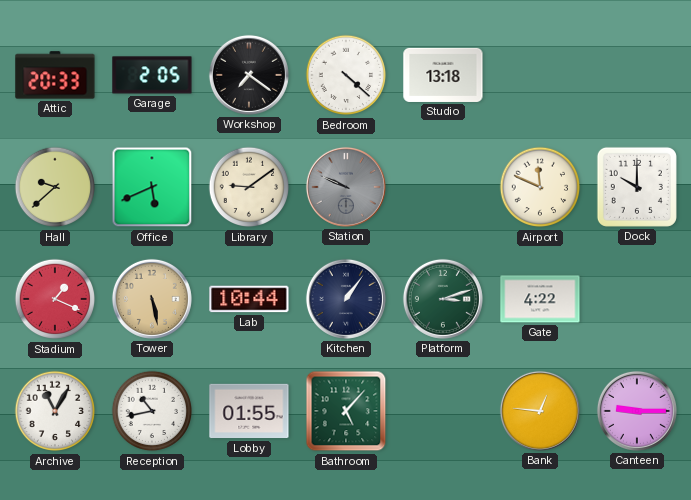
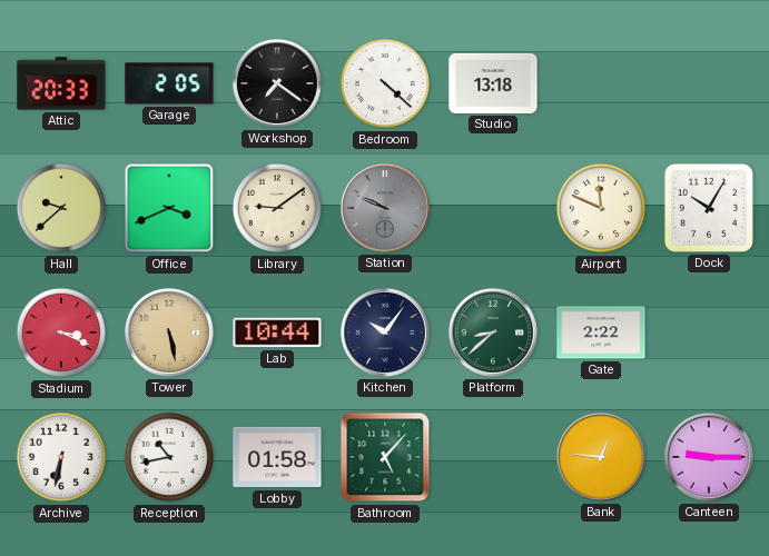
Office: 5:41 -> 3:41
Dock: 10:00 -> 10:05
Stadium: 1:19 -> 3:19
Kitchen: 1:06 -> 10:06
Platform: 3:12 -> 8:38
Gate: 4:22 -> 2:22
Archive: 11:05 -> 6:32
Lobby: 01:55 -> 01:58
